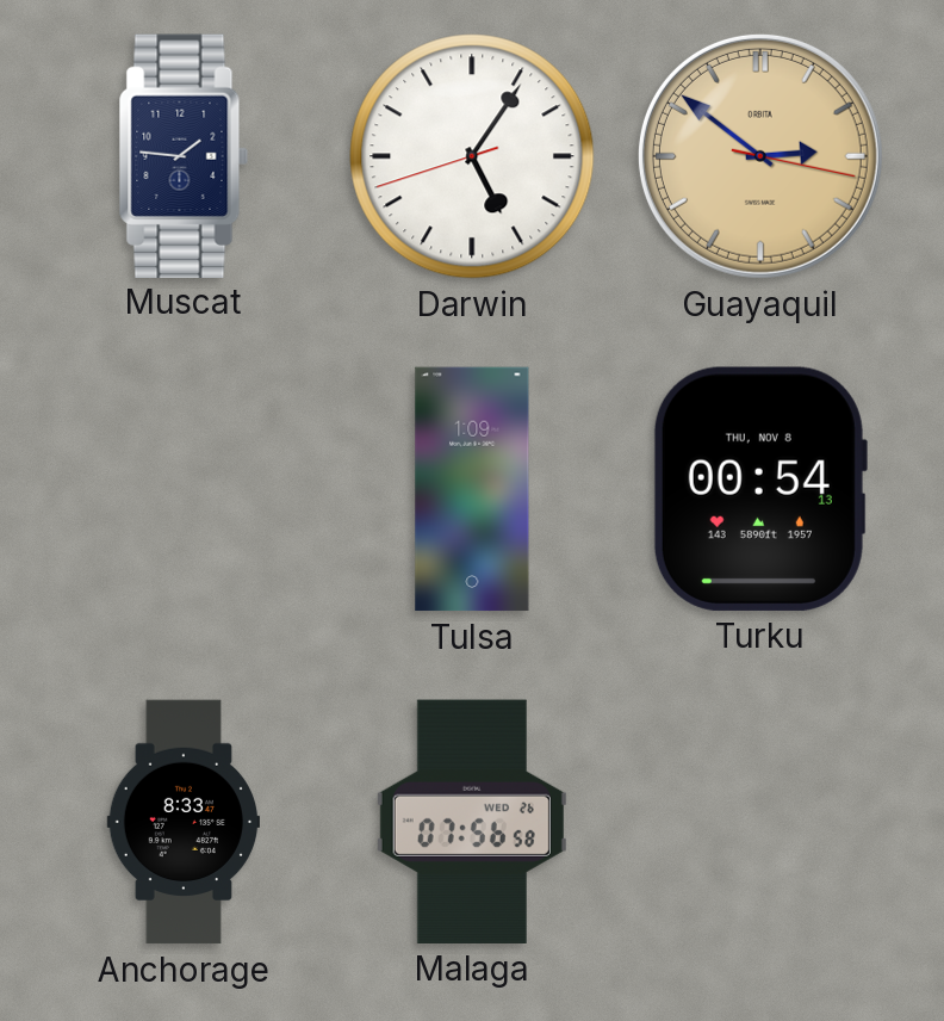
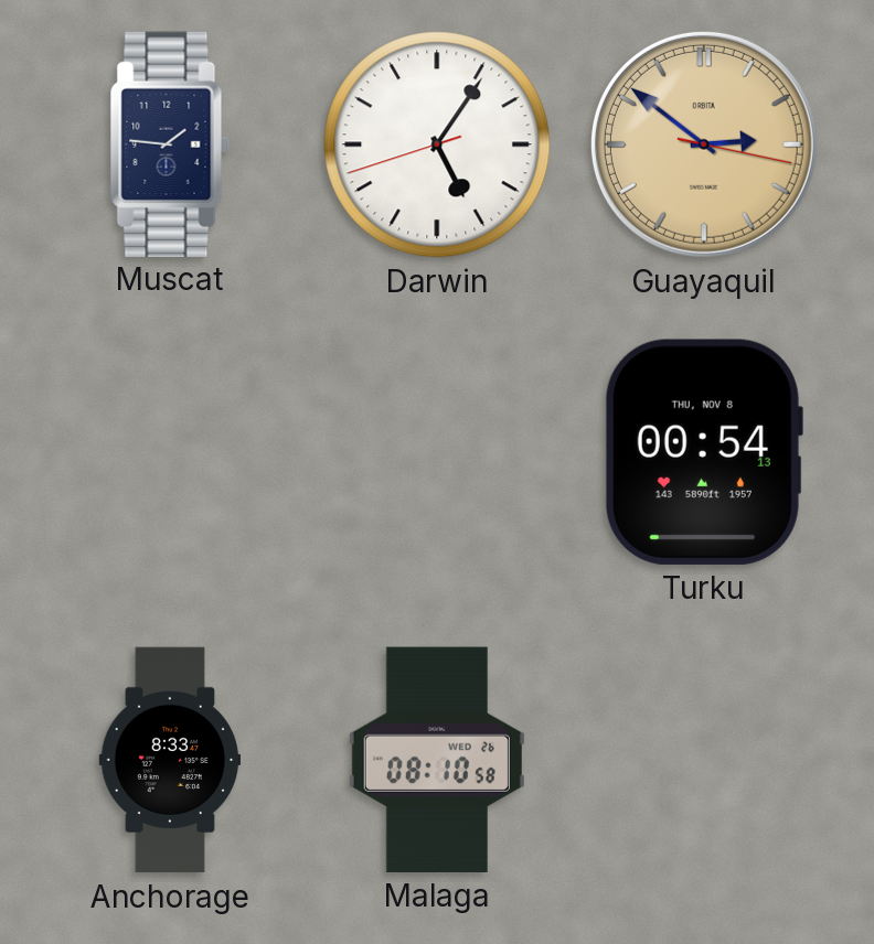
Tulsa: 1:09 -> none
Malaga: 07:56 -> 08:10
